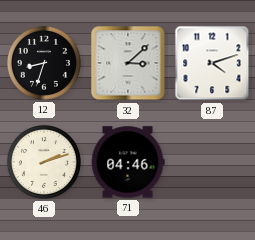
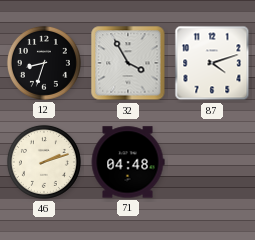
32: 3:08 -> 3:55
71: 04:46 -> 04:48
